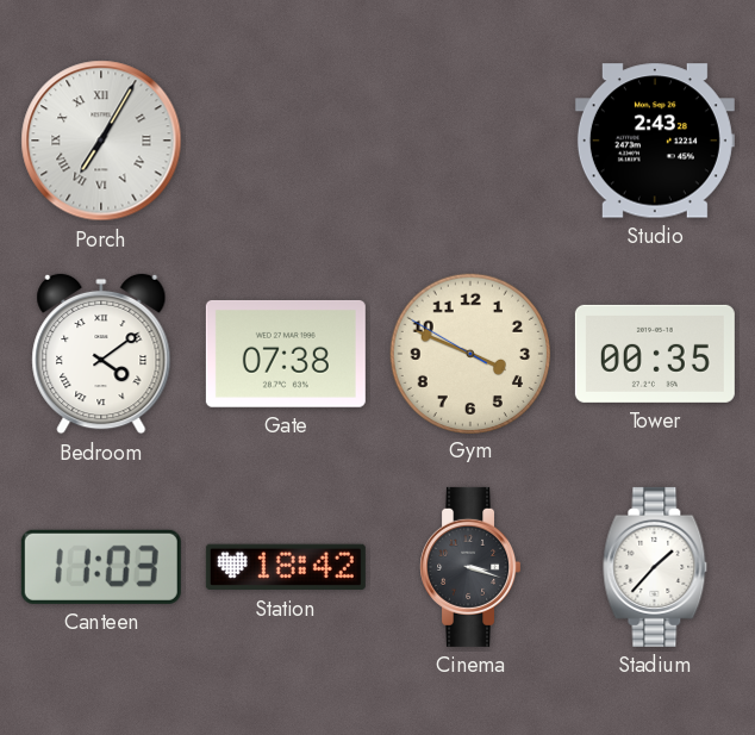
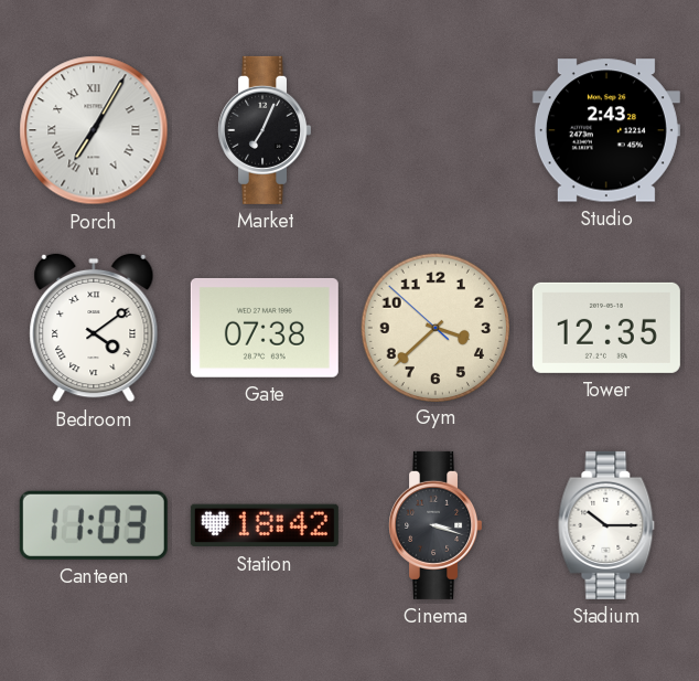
Market: none -> 7:04
Gym: 3:48 -> 3:37
Tower: 00:35 -> 12:35
Stadium: 1:37 -> 10:15
